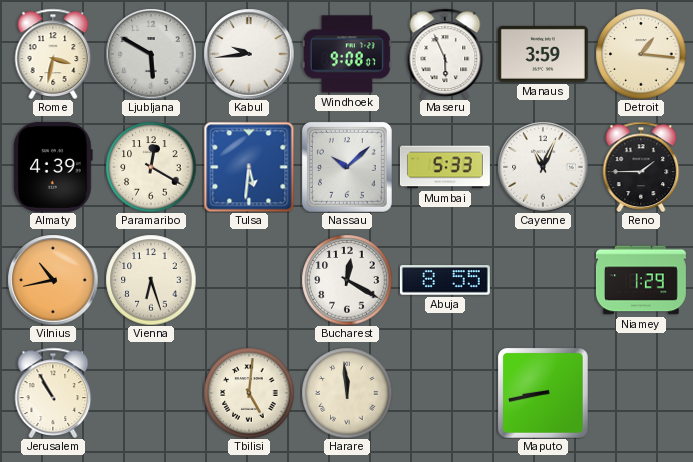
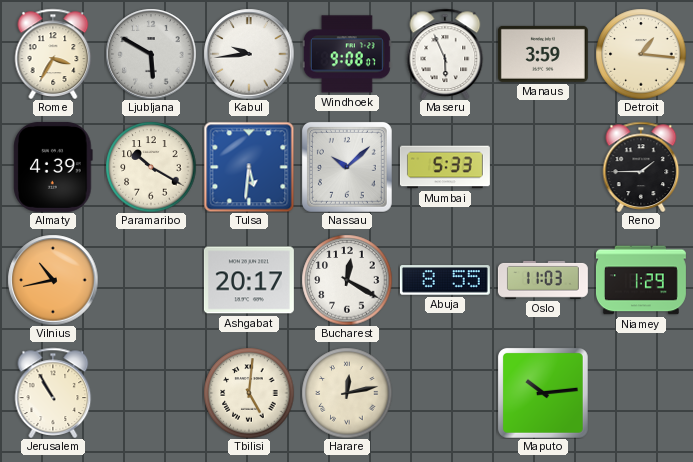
Rome: 3:32 -> 3:35
Paramaribo: 12:20 -> 10:20
Cayenne: 11:04 -> none
Vienna: 6:27 -> none
Ashgabat: none -> 20:17
Oslo: none -> 11:03
Harare: 11:59 -> 12:13
Maputo: 8:43 -> 10:14
